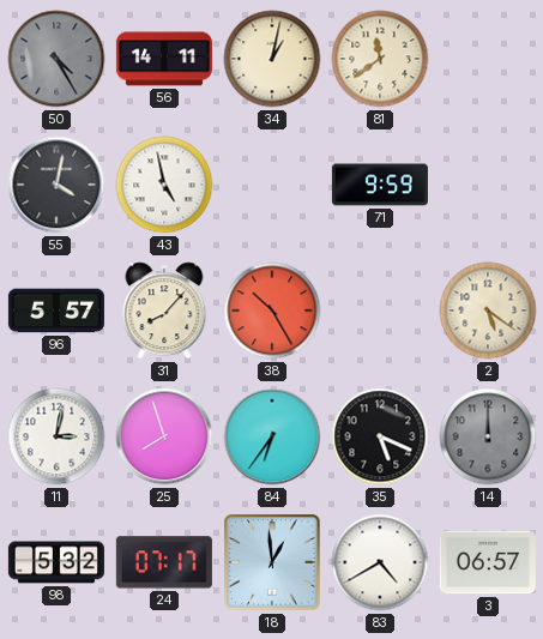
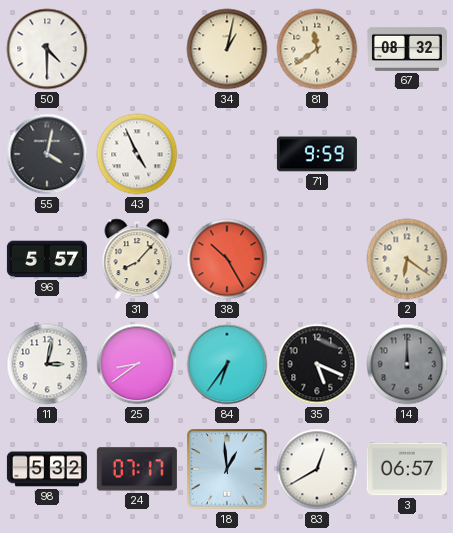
50: 4:25 -> 4:30
50 dial: grey -> white
56: 14:11 -> none
67: none -> 08:32
43: 4:58 -> 4:56
2: 5:21 -> 6:21
25: 7:57 -> 8:39
83: 4:40 -> 12:40
